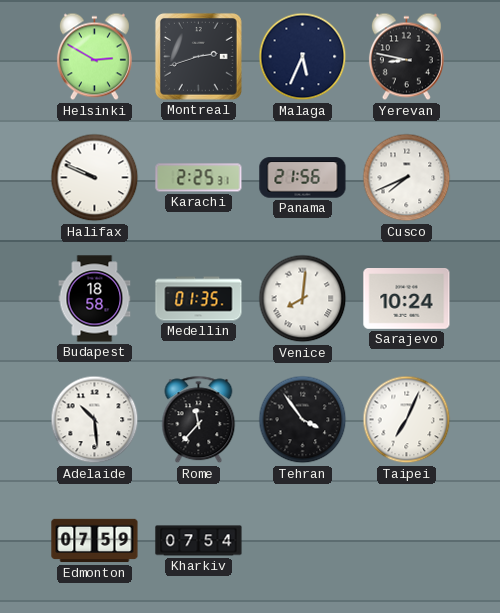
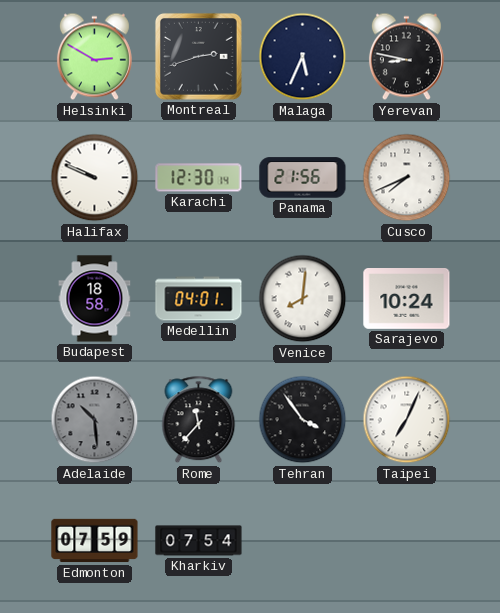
Karachi: 2:25 -> 12:30
Medellin: 01:35 -> 04:01
Adelaide dial: white -> grey
